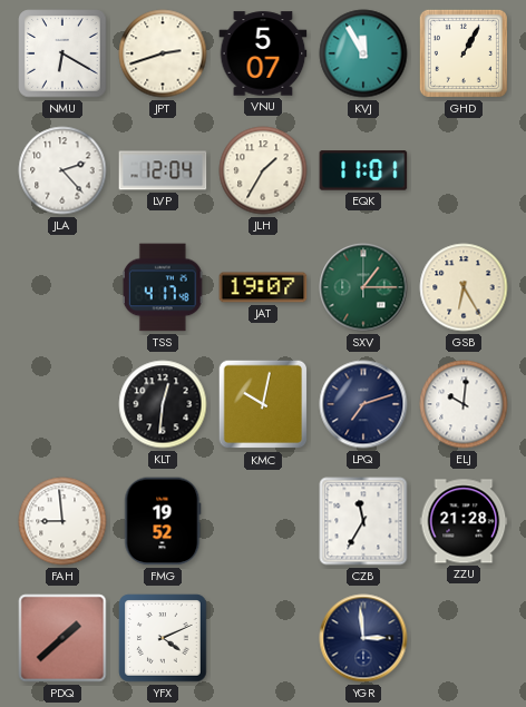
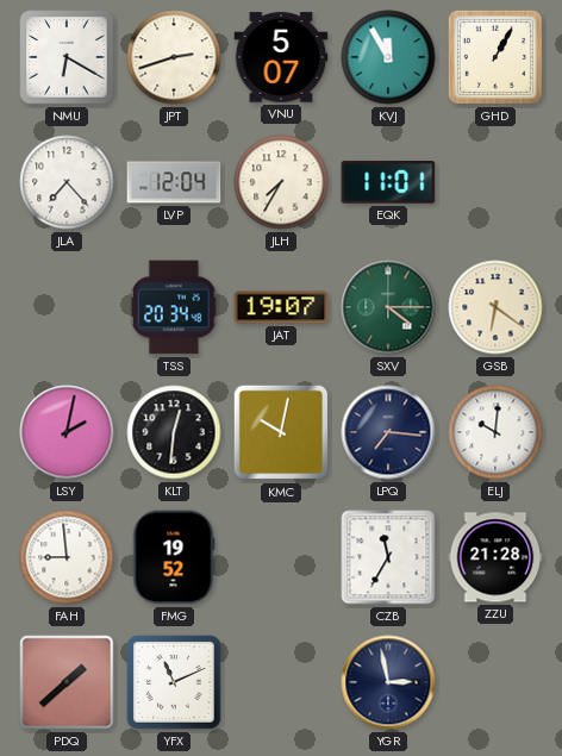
JLA: 2:23 -> 7:23
JLH: 1:35 -> 7:35
TSS: 4:17 -> 20:34
SXV: 1:15 -> 4:15
GSB: 6:25 -> 6:21
LSY: none -> 2:02
LPQ: 7:12 -> 7:16
YFX: 4:11 -> 11:11
YGR: 2:59 -> 2:58
